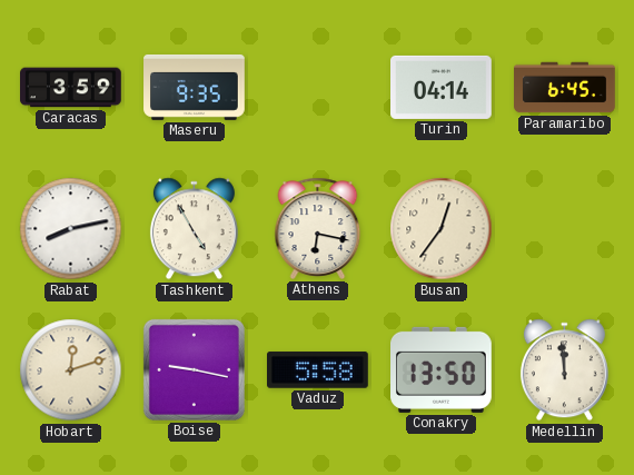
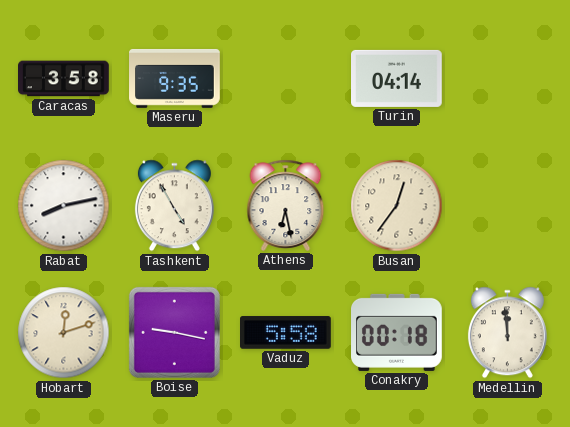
Caracas: 3:59 -> 3:58
Paramaribo: 6:45 -> none
Athens: 6:17 -> 6:28
Conakry: 13:50 -> 00:18
